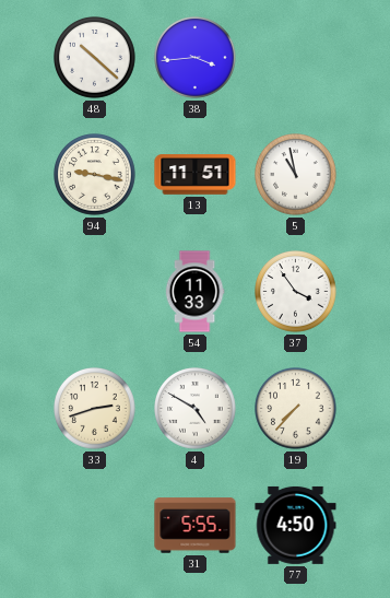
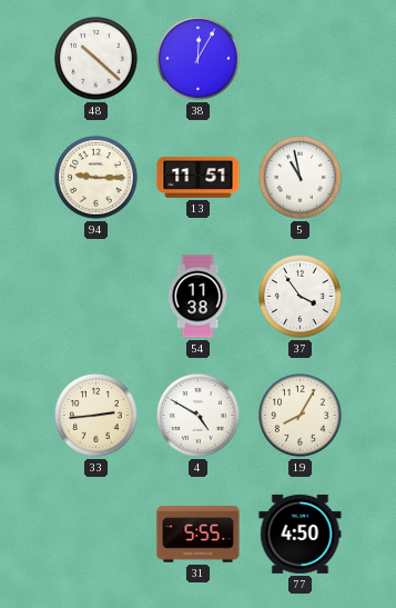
38: 3:44 -> 12:05
94: 9:17 -> 9:15
54: 11:33 -> 11:38
33: 2:42 -> 2:44
19: 7:37 -> 8:05
